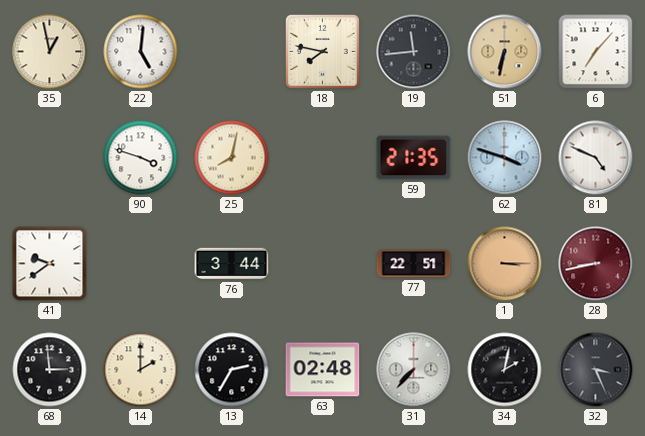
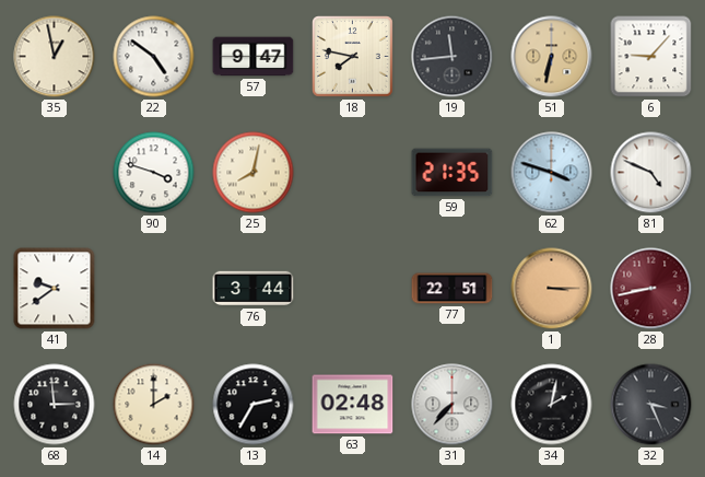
22: 5:01 -> 4:51
57: none -> 9:47
6: 7:07 -> 9:07
